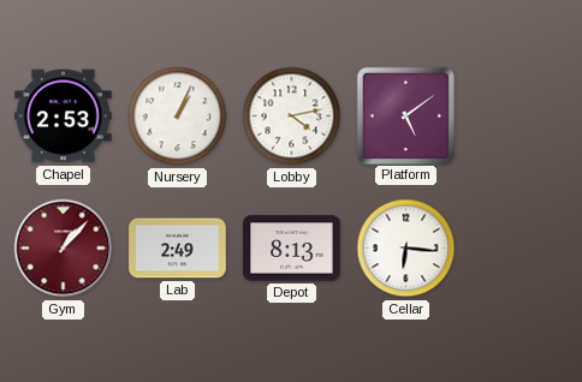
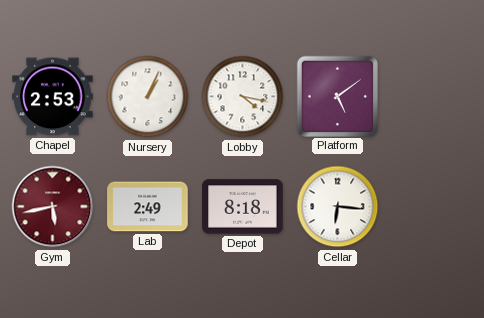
Lobby: 4:13 -> 4:17
Gym: 1:07 -> 5:43
Depot: 8:13 -> 8:18
